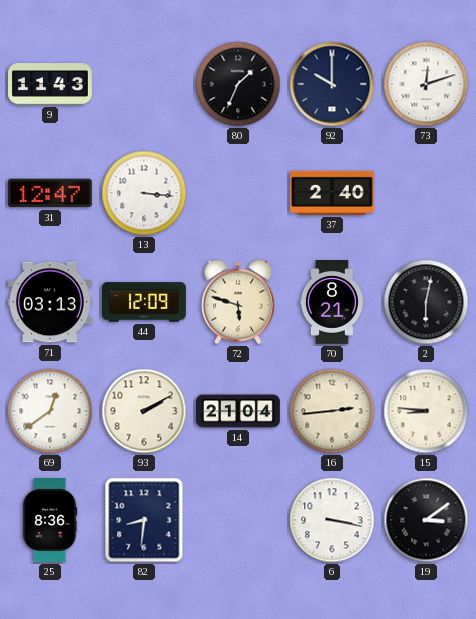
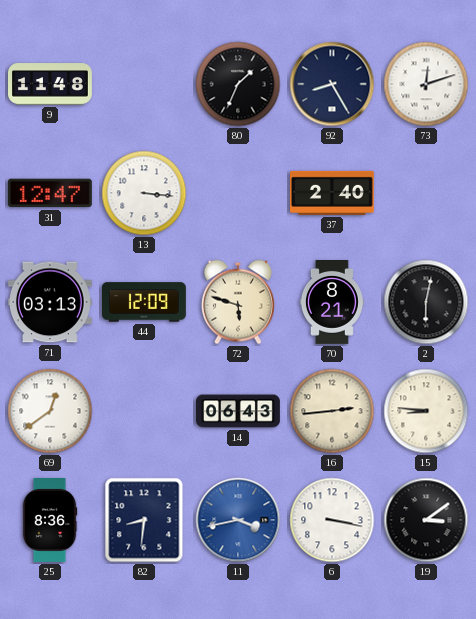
9: 11:43 -> 11:48
92: 10:00 -> 8:25
93: 2:10 -> none
14: 21:04 -> 06:43
11: none -> 3:43
